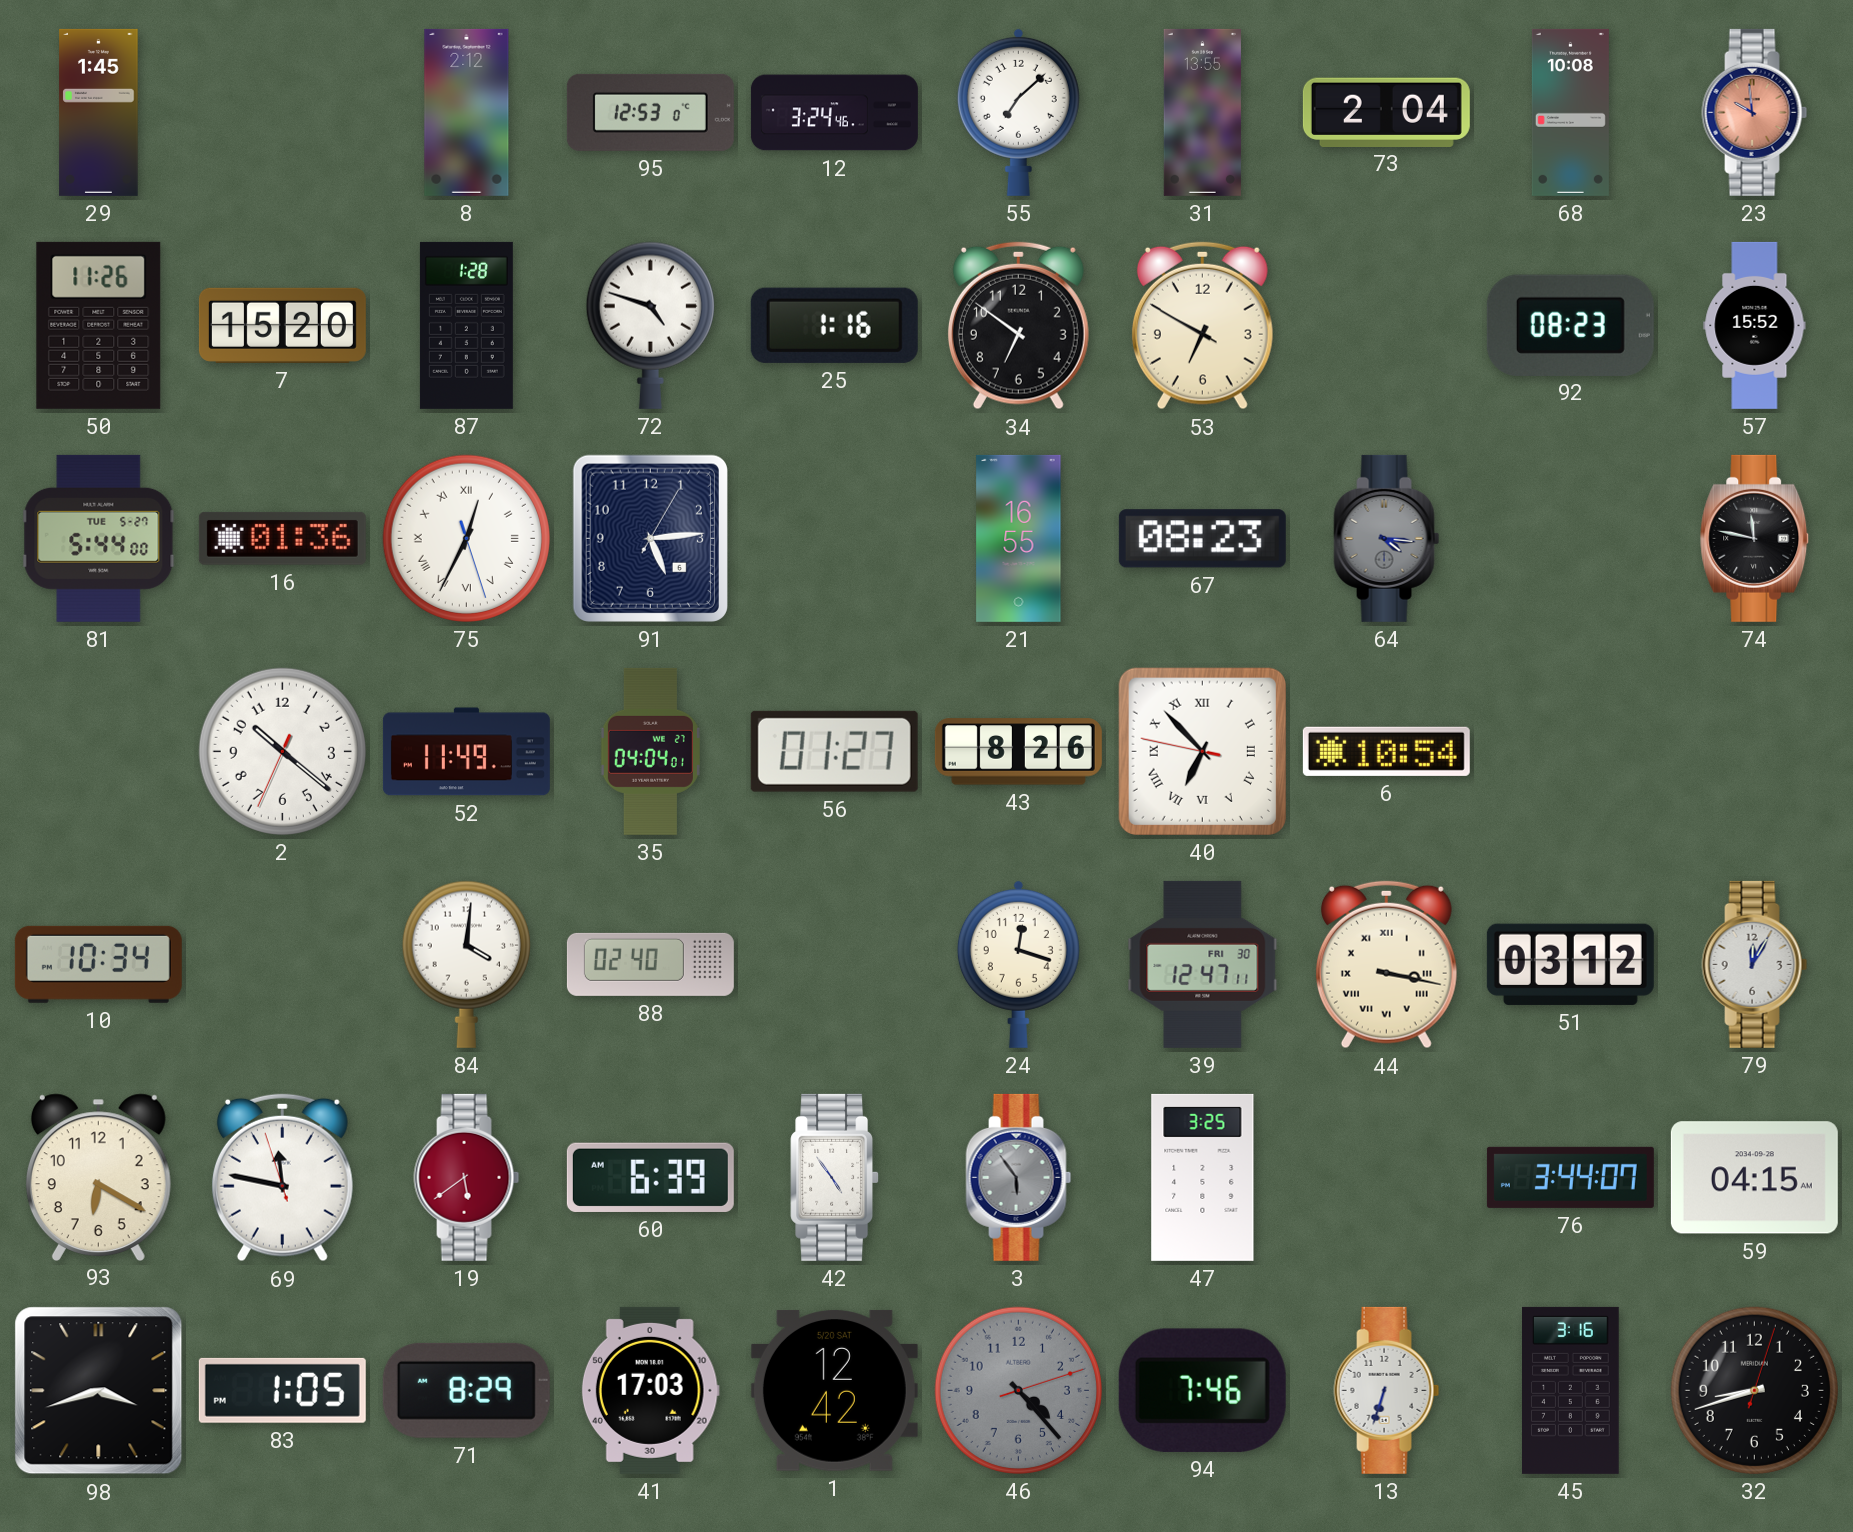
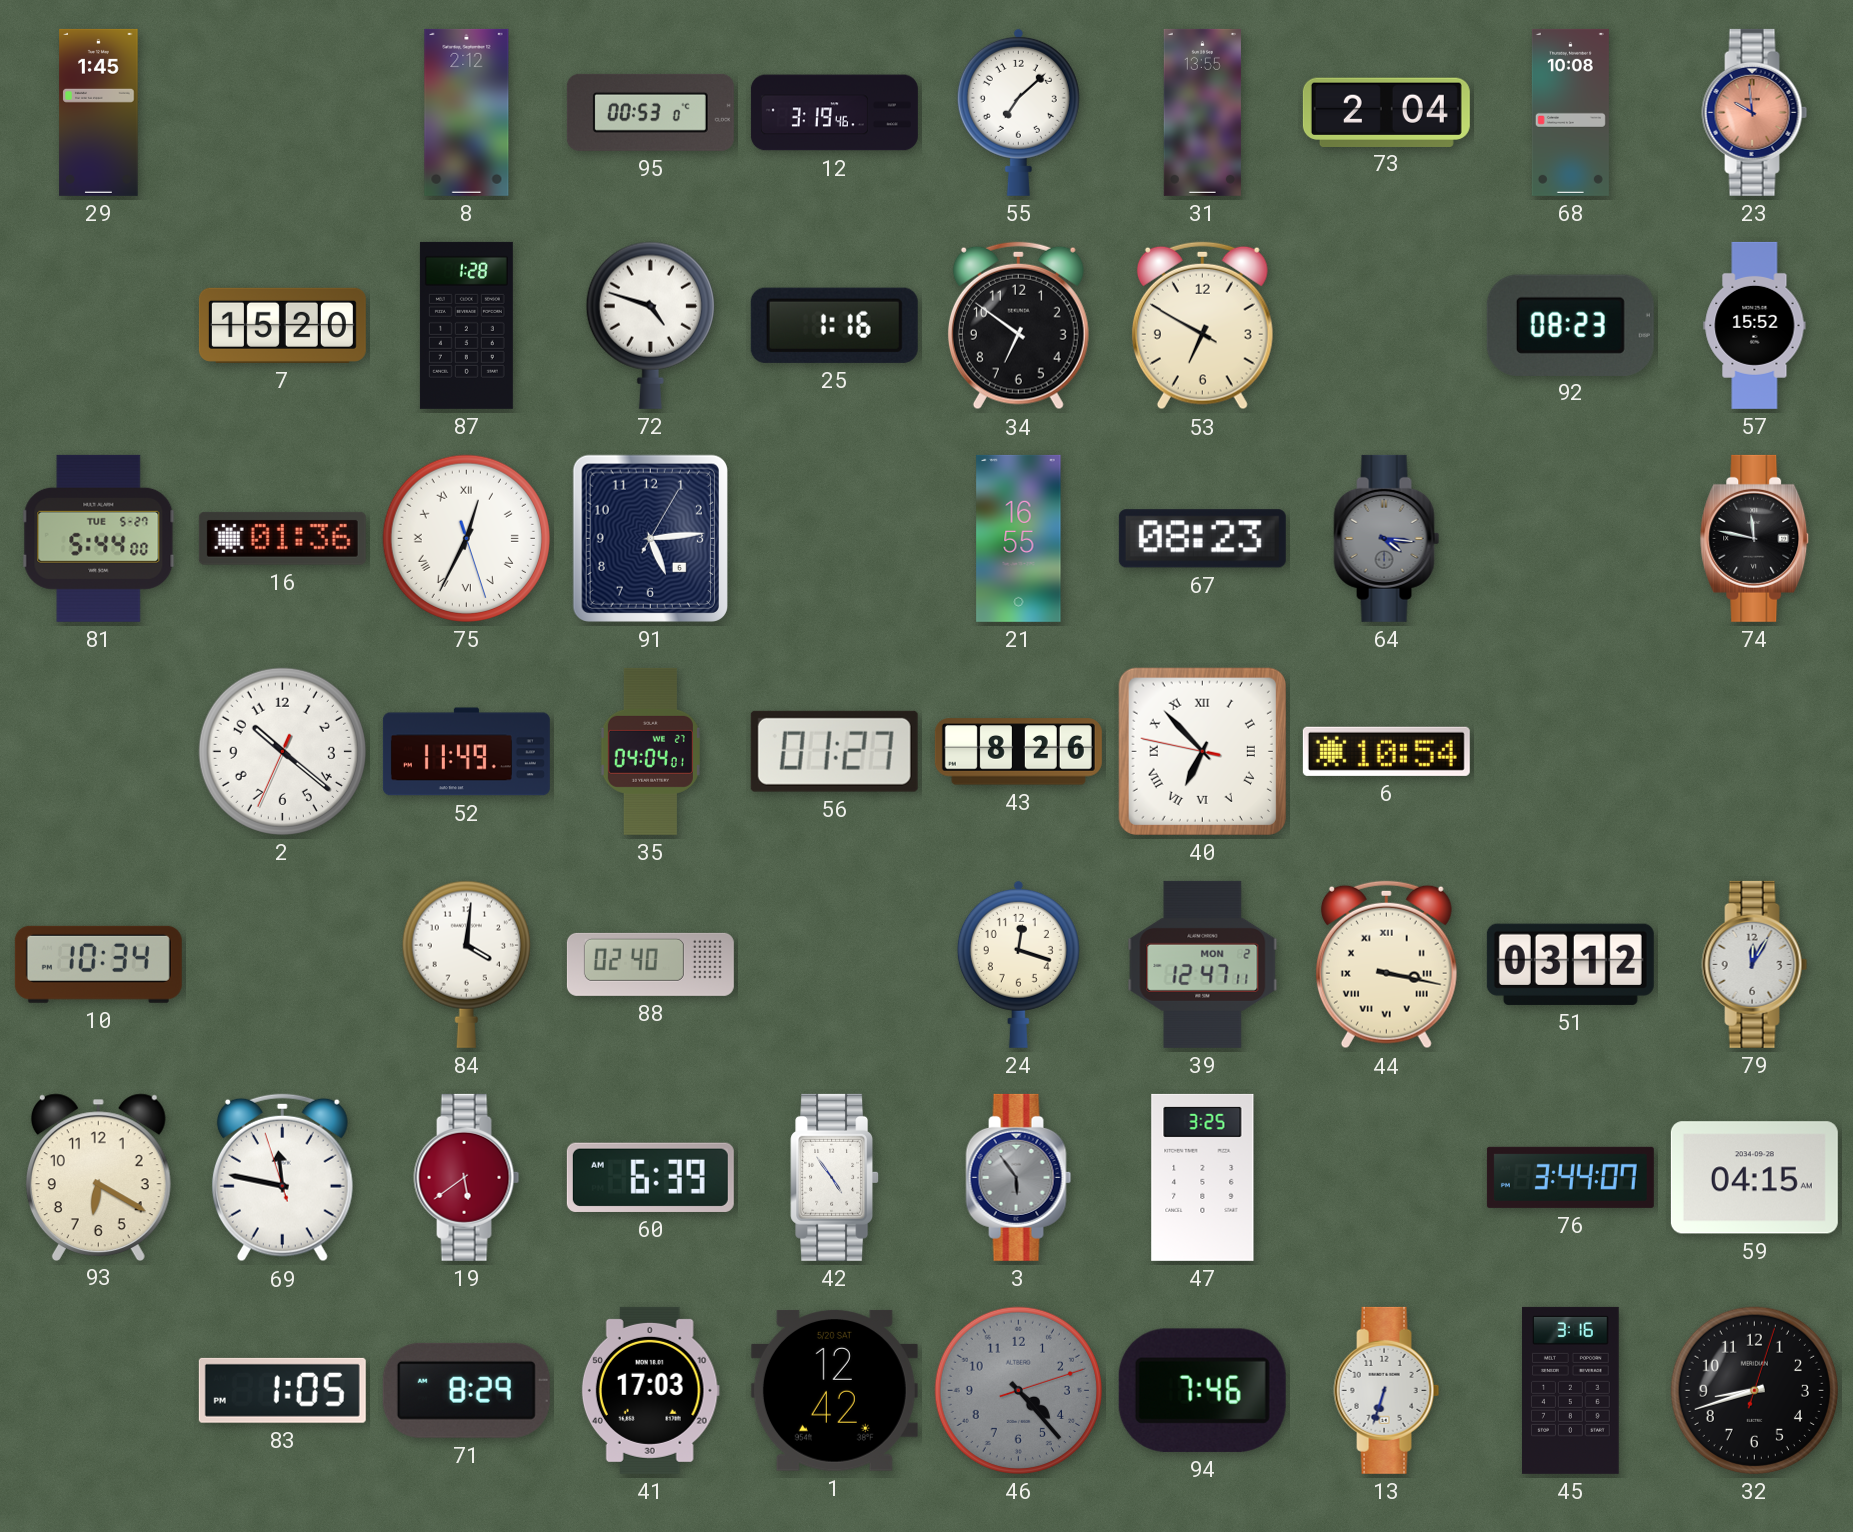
95: 12:53 -> 00:53
12: 3:24 -> 3:19
50: 11:26 -> none
39 date: FRI 30 -> MON 2
98: 3:42 -> none
